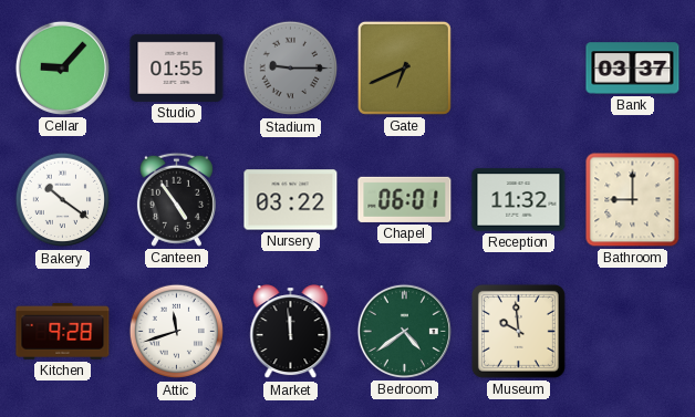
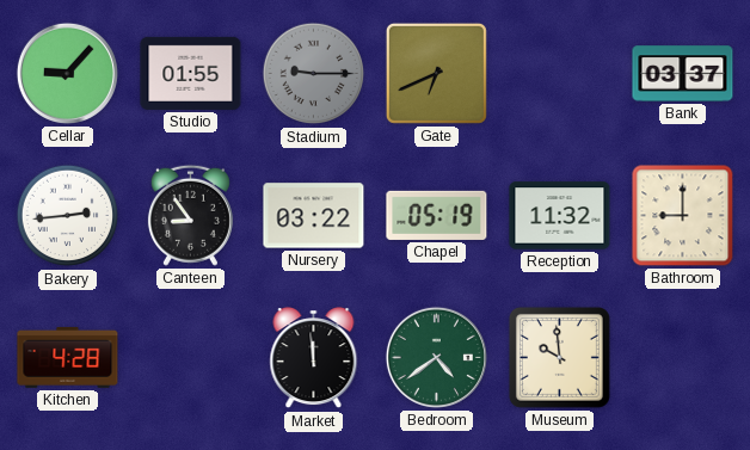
Bakery: 10:21 -> 2:44
Canteen: 4:54 -> 8:54
Chapel: 06:01 -> 05:19
Kitchen: 9:28 -> 4:28
Attic: 11:42 -> none
